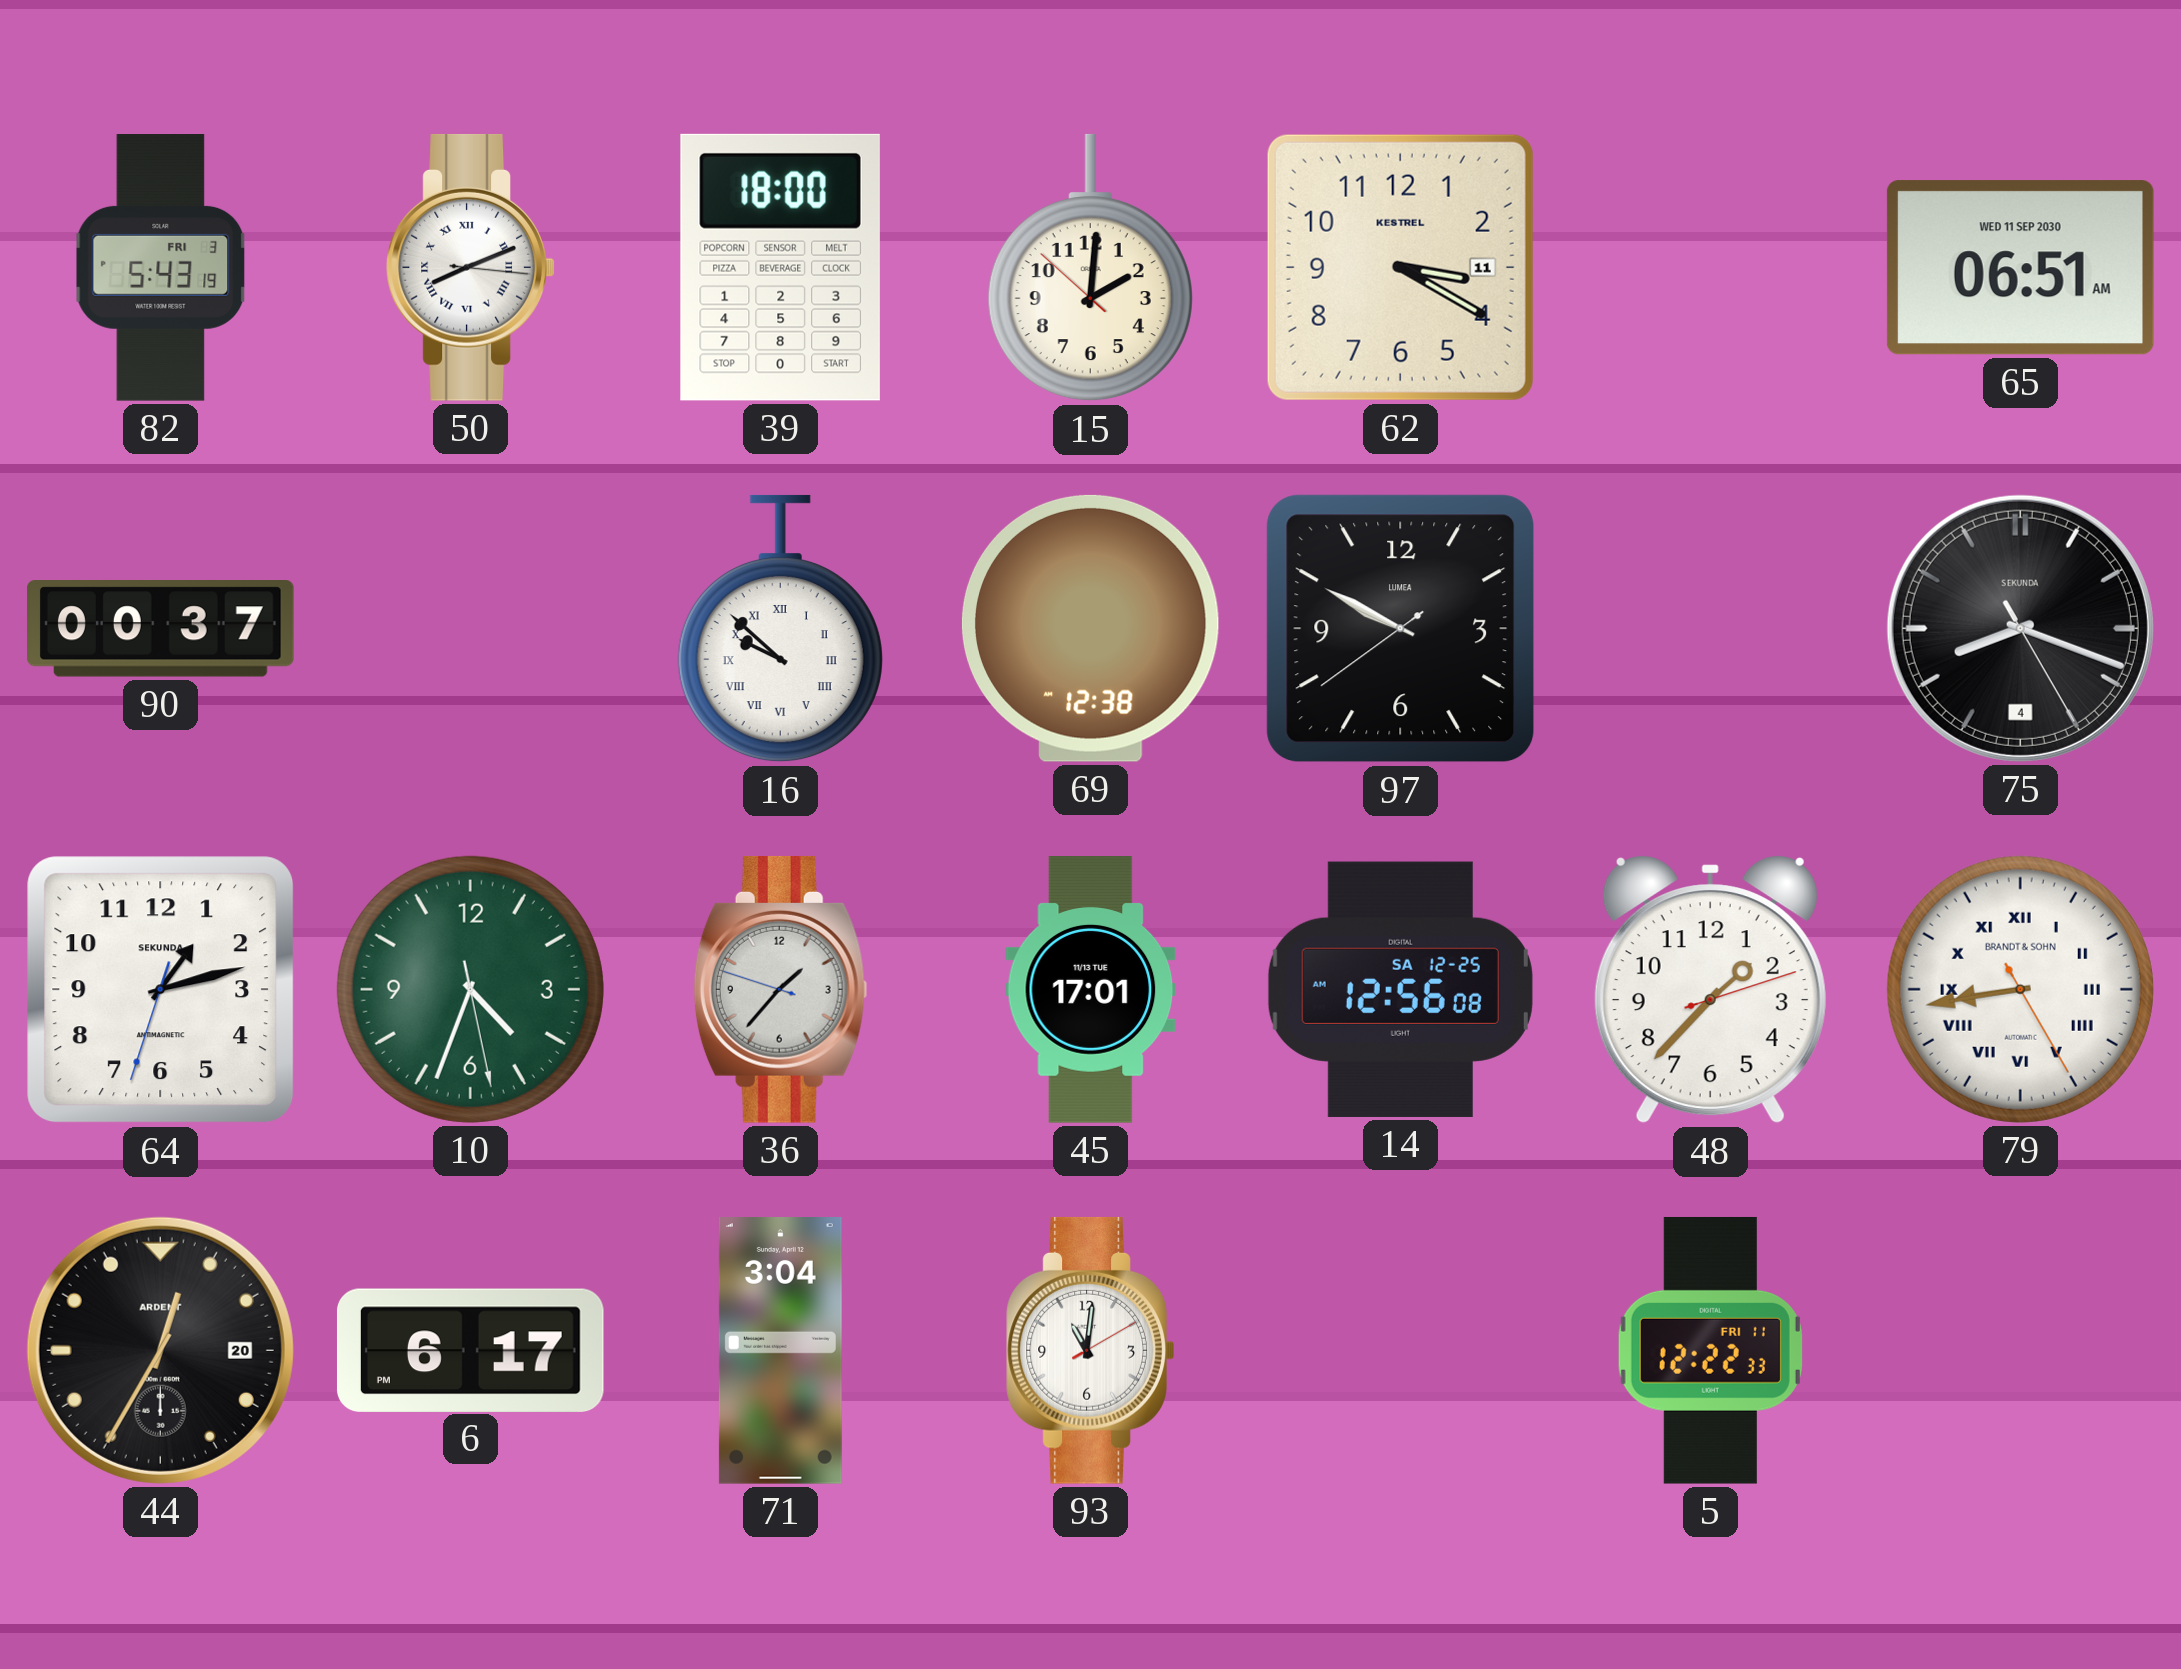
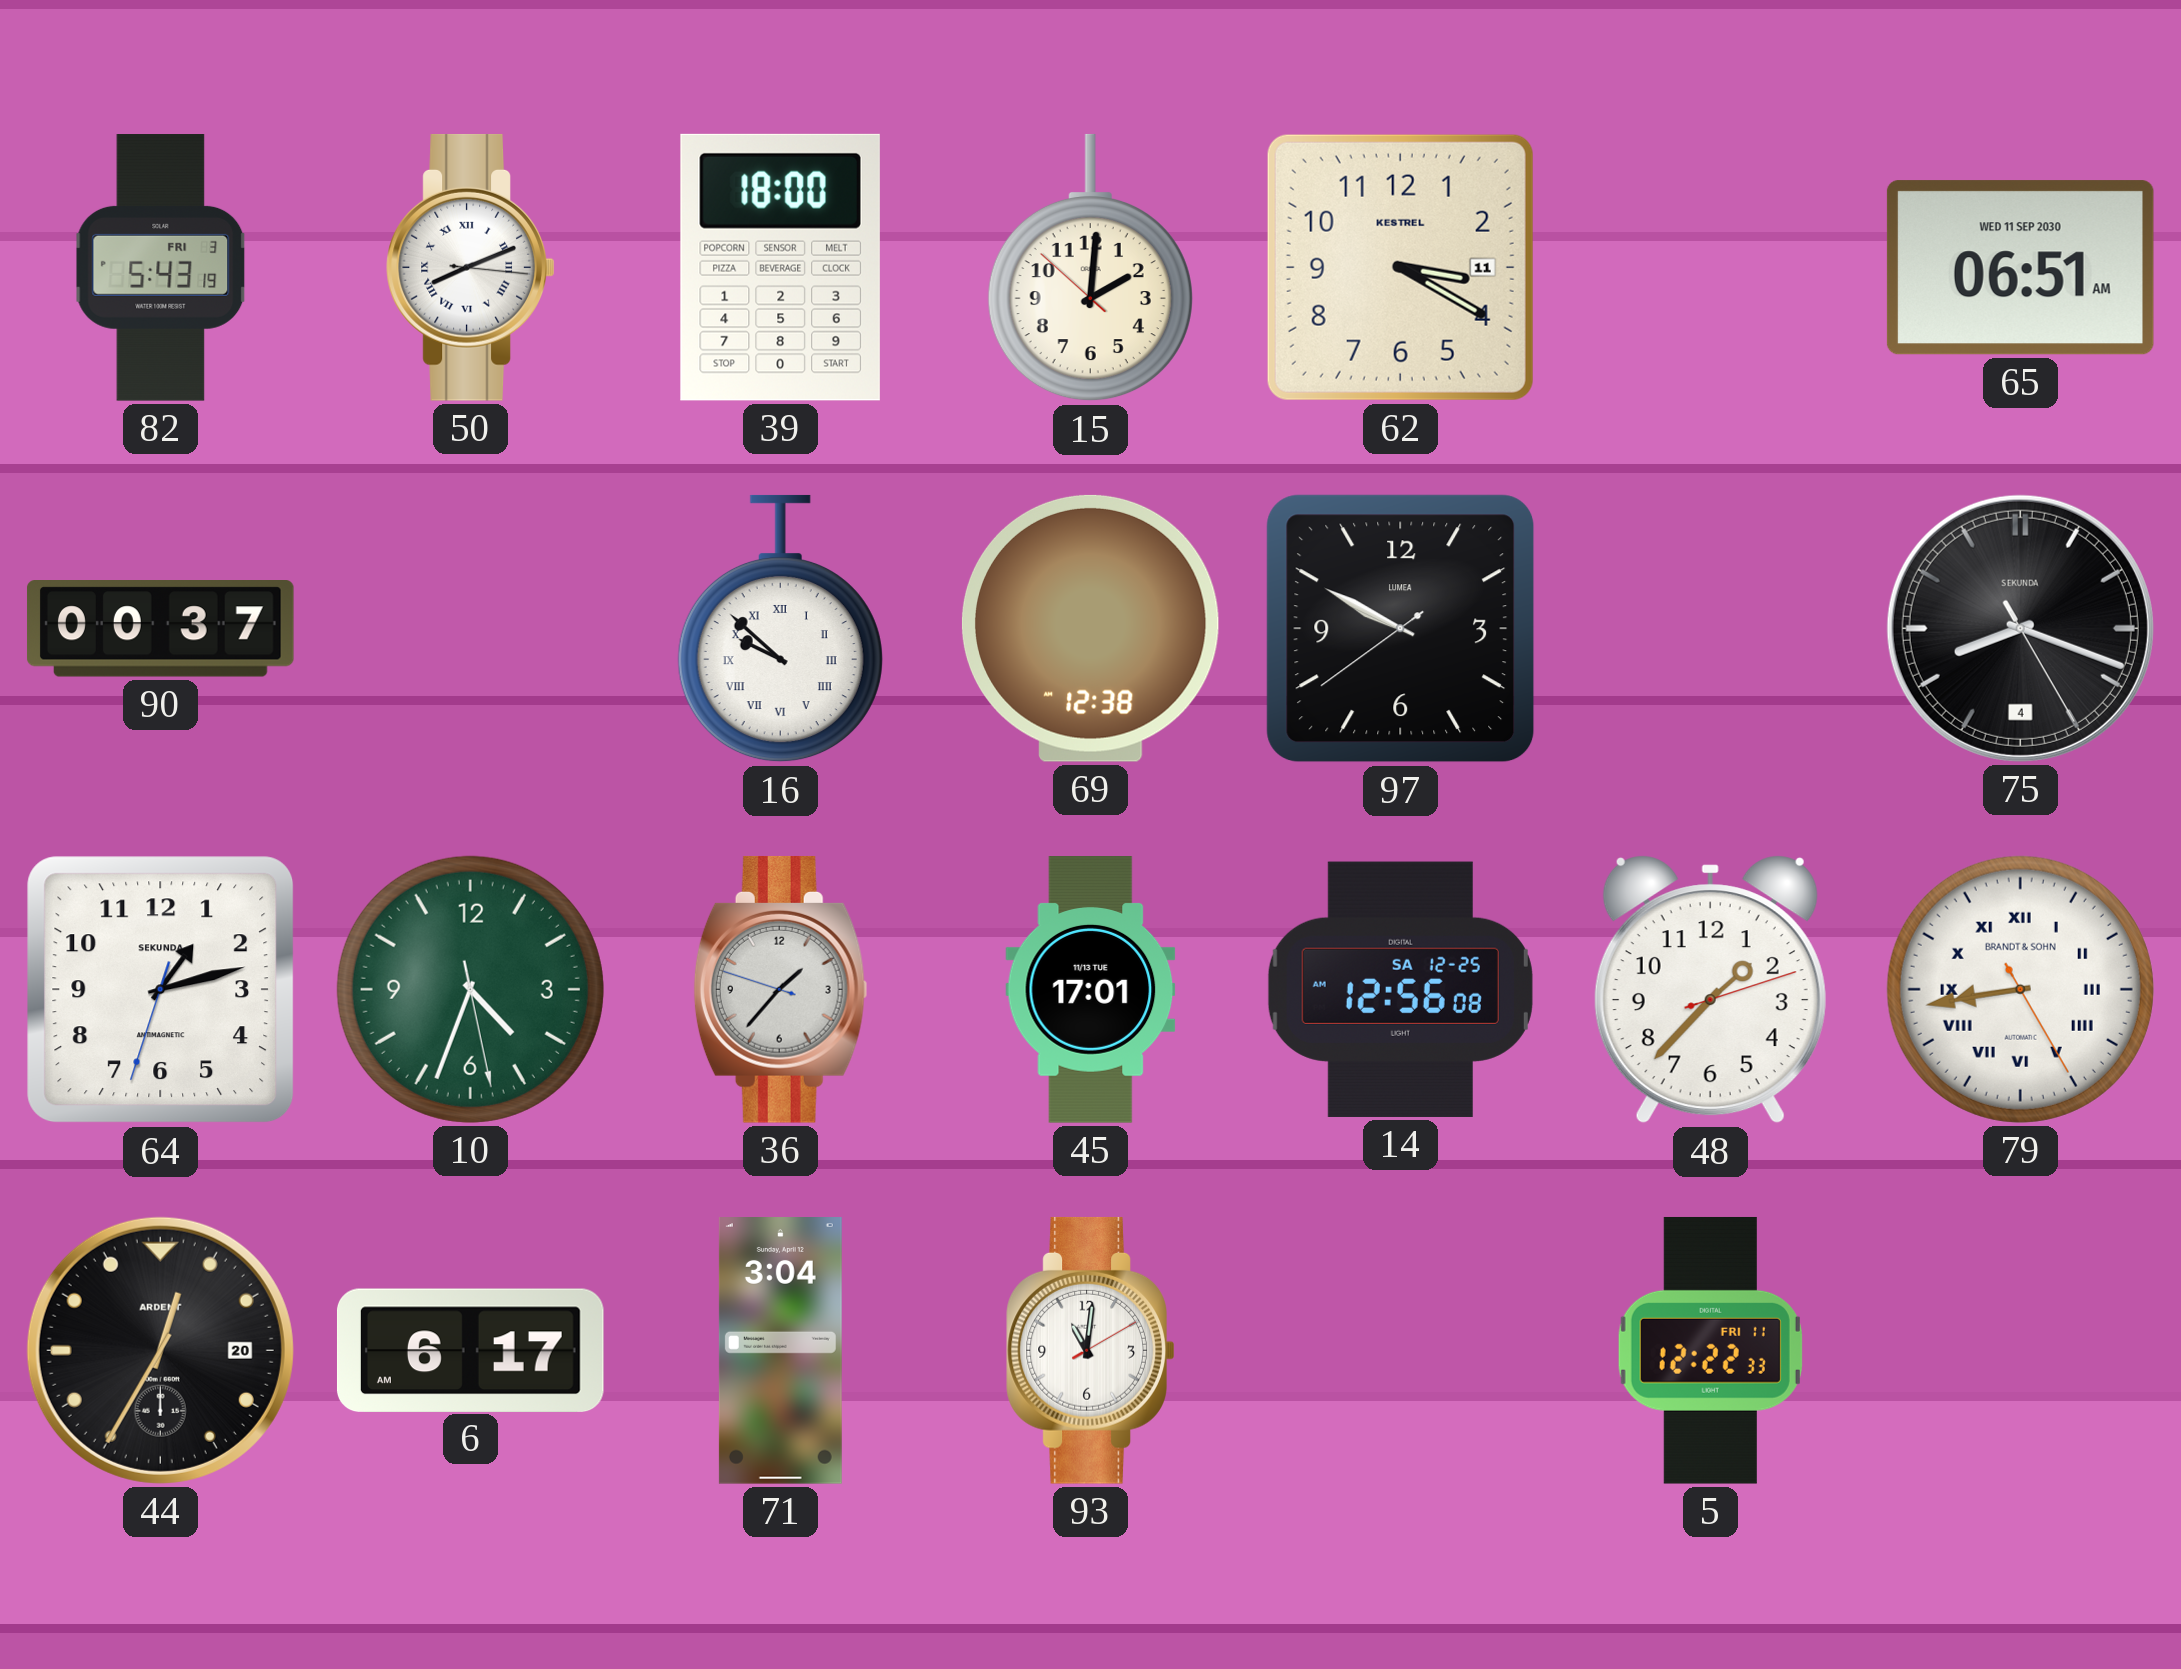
6: 6:17 PM -> 6:17 AM
